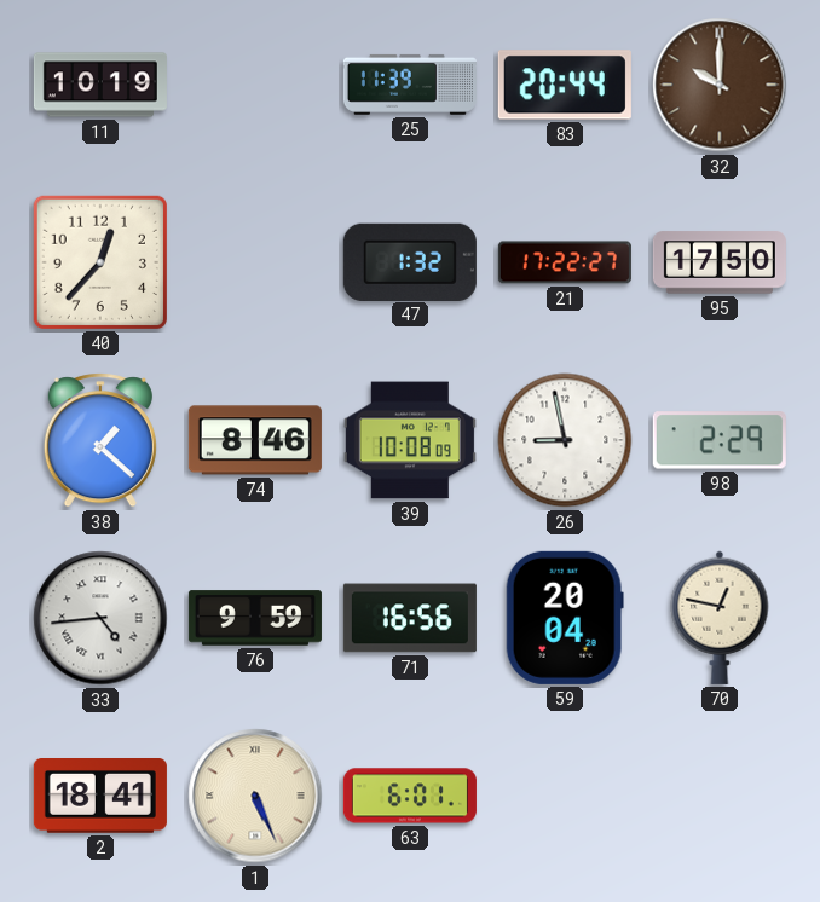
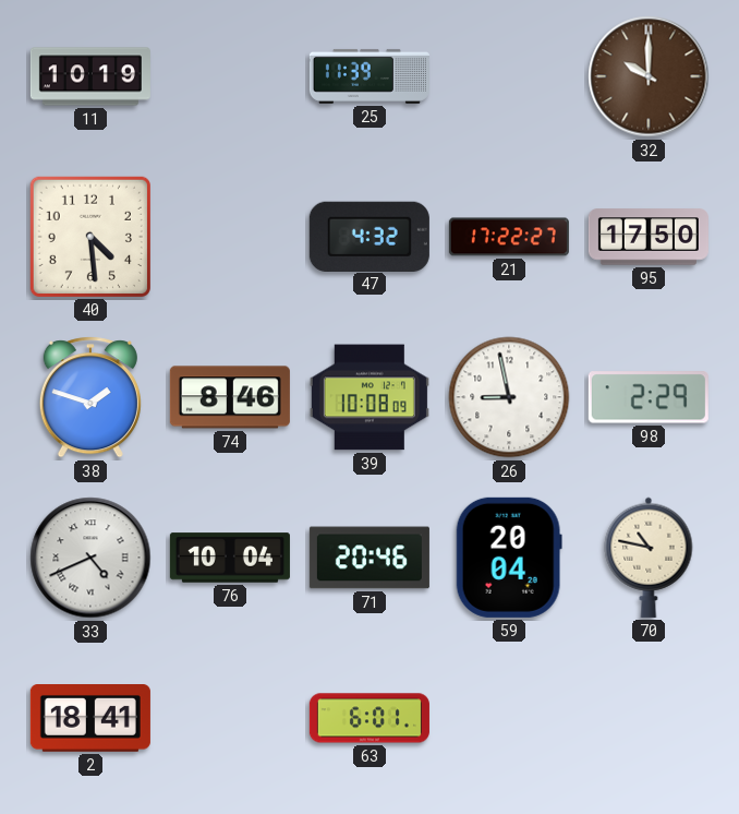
83: 20:44 -> none
40: 12:37 -> 4:29
47: 1:32 -> 4:32
38: 1:22 -> 1:48
33: 4:44 -> 4:41
76: 9:59 -> 10:04
71: 16:56 -> 20:46
70: 12:47 -> 10:47
1: 5:26 -> none
